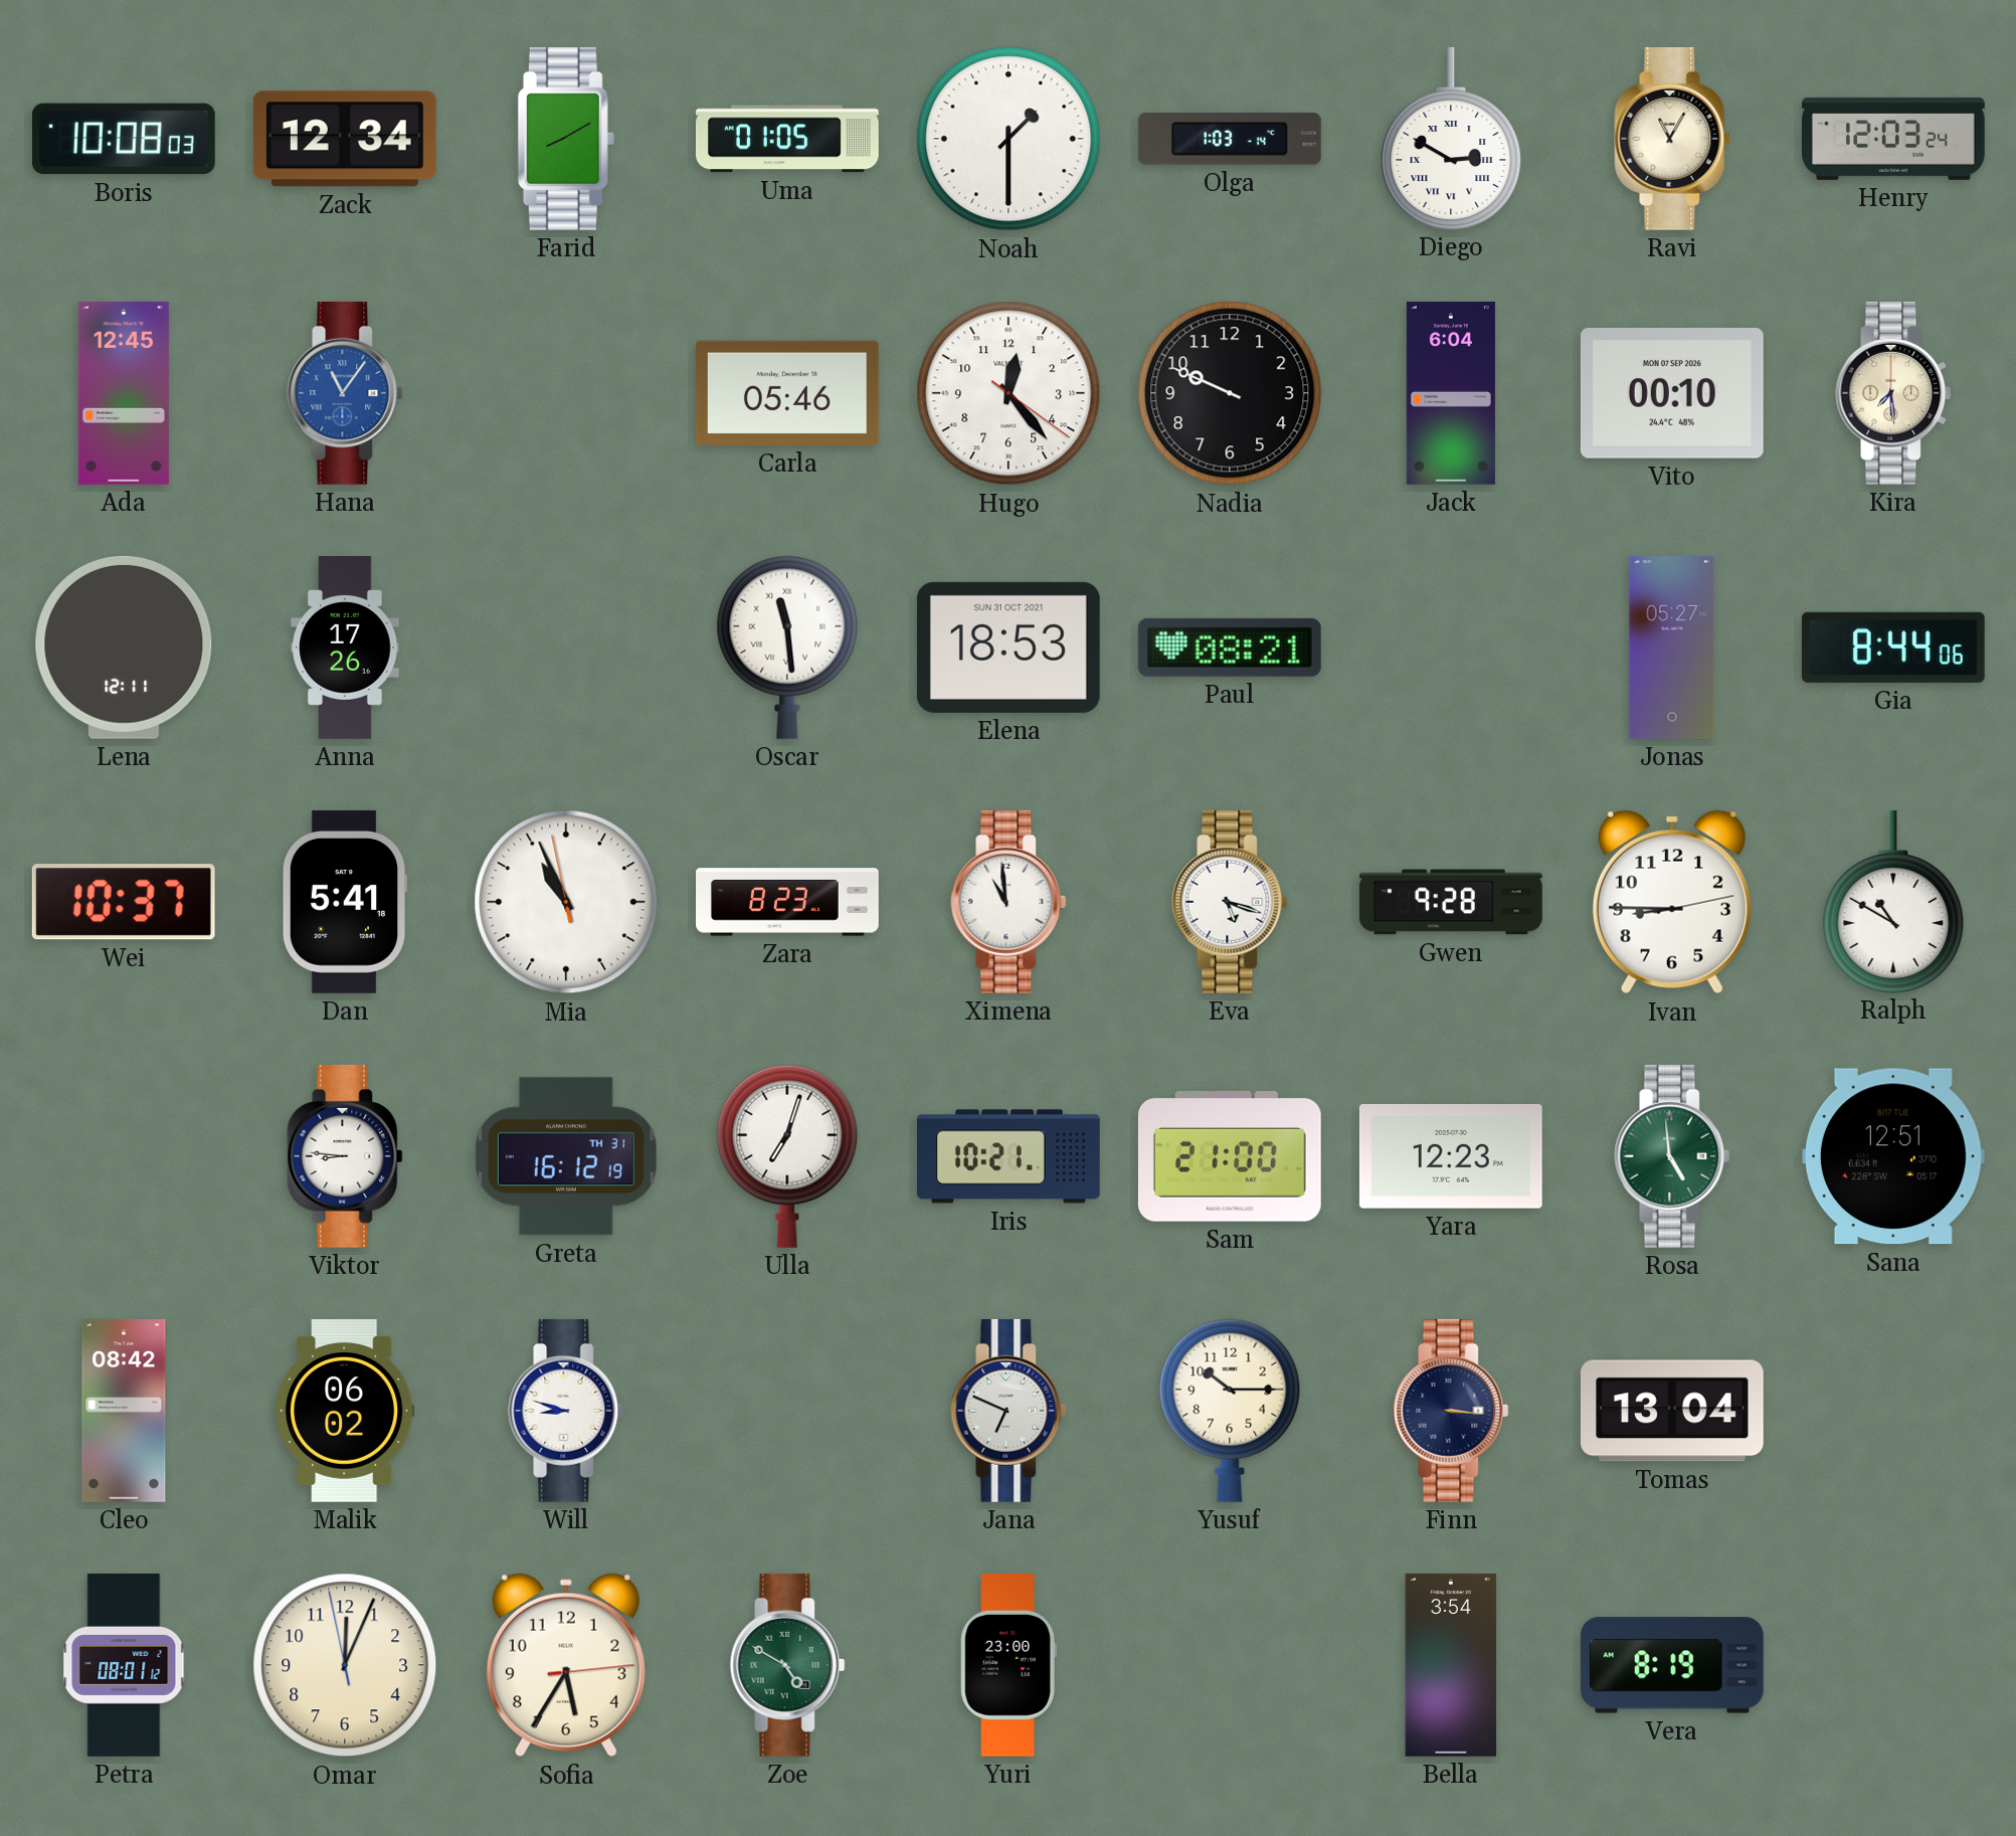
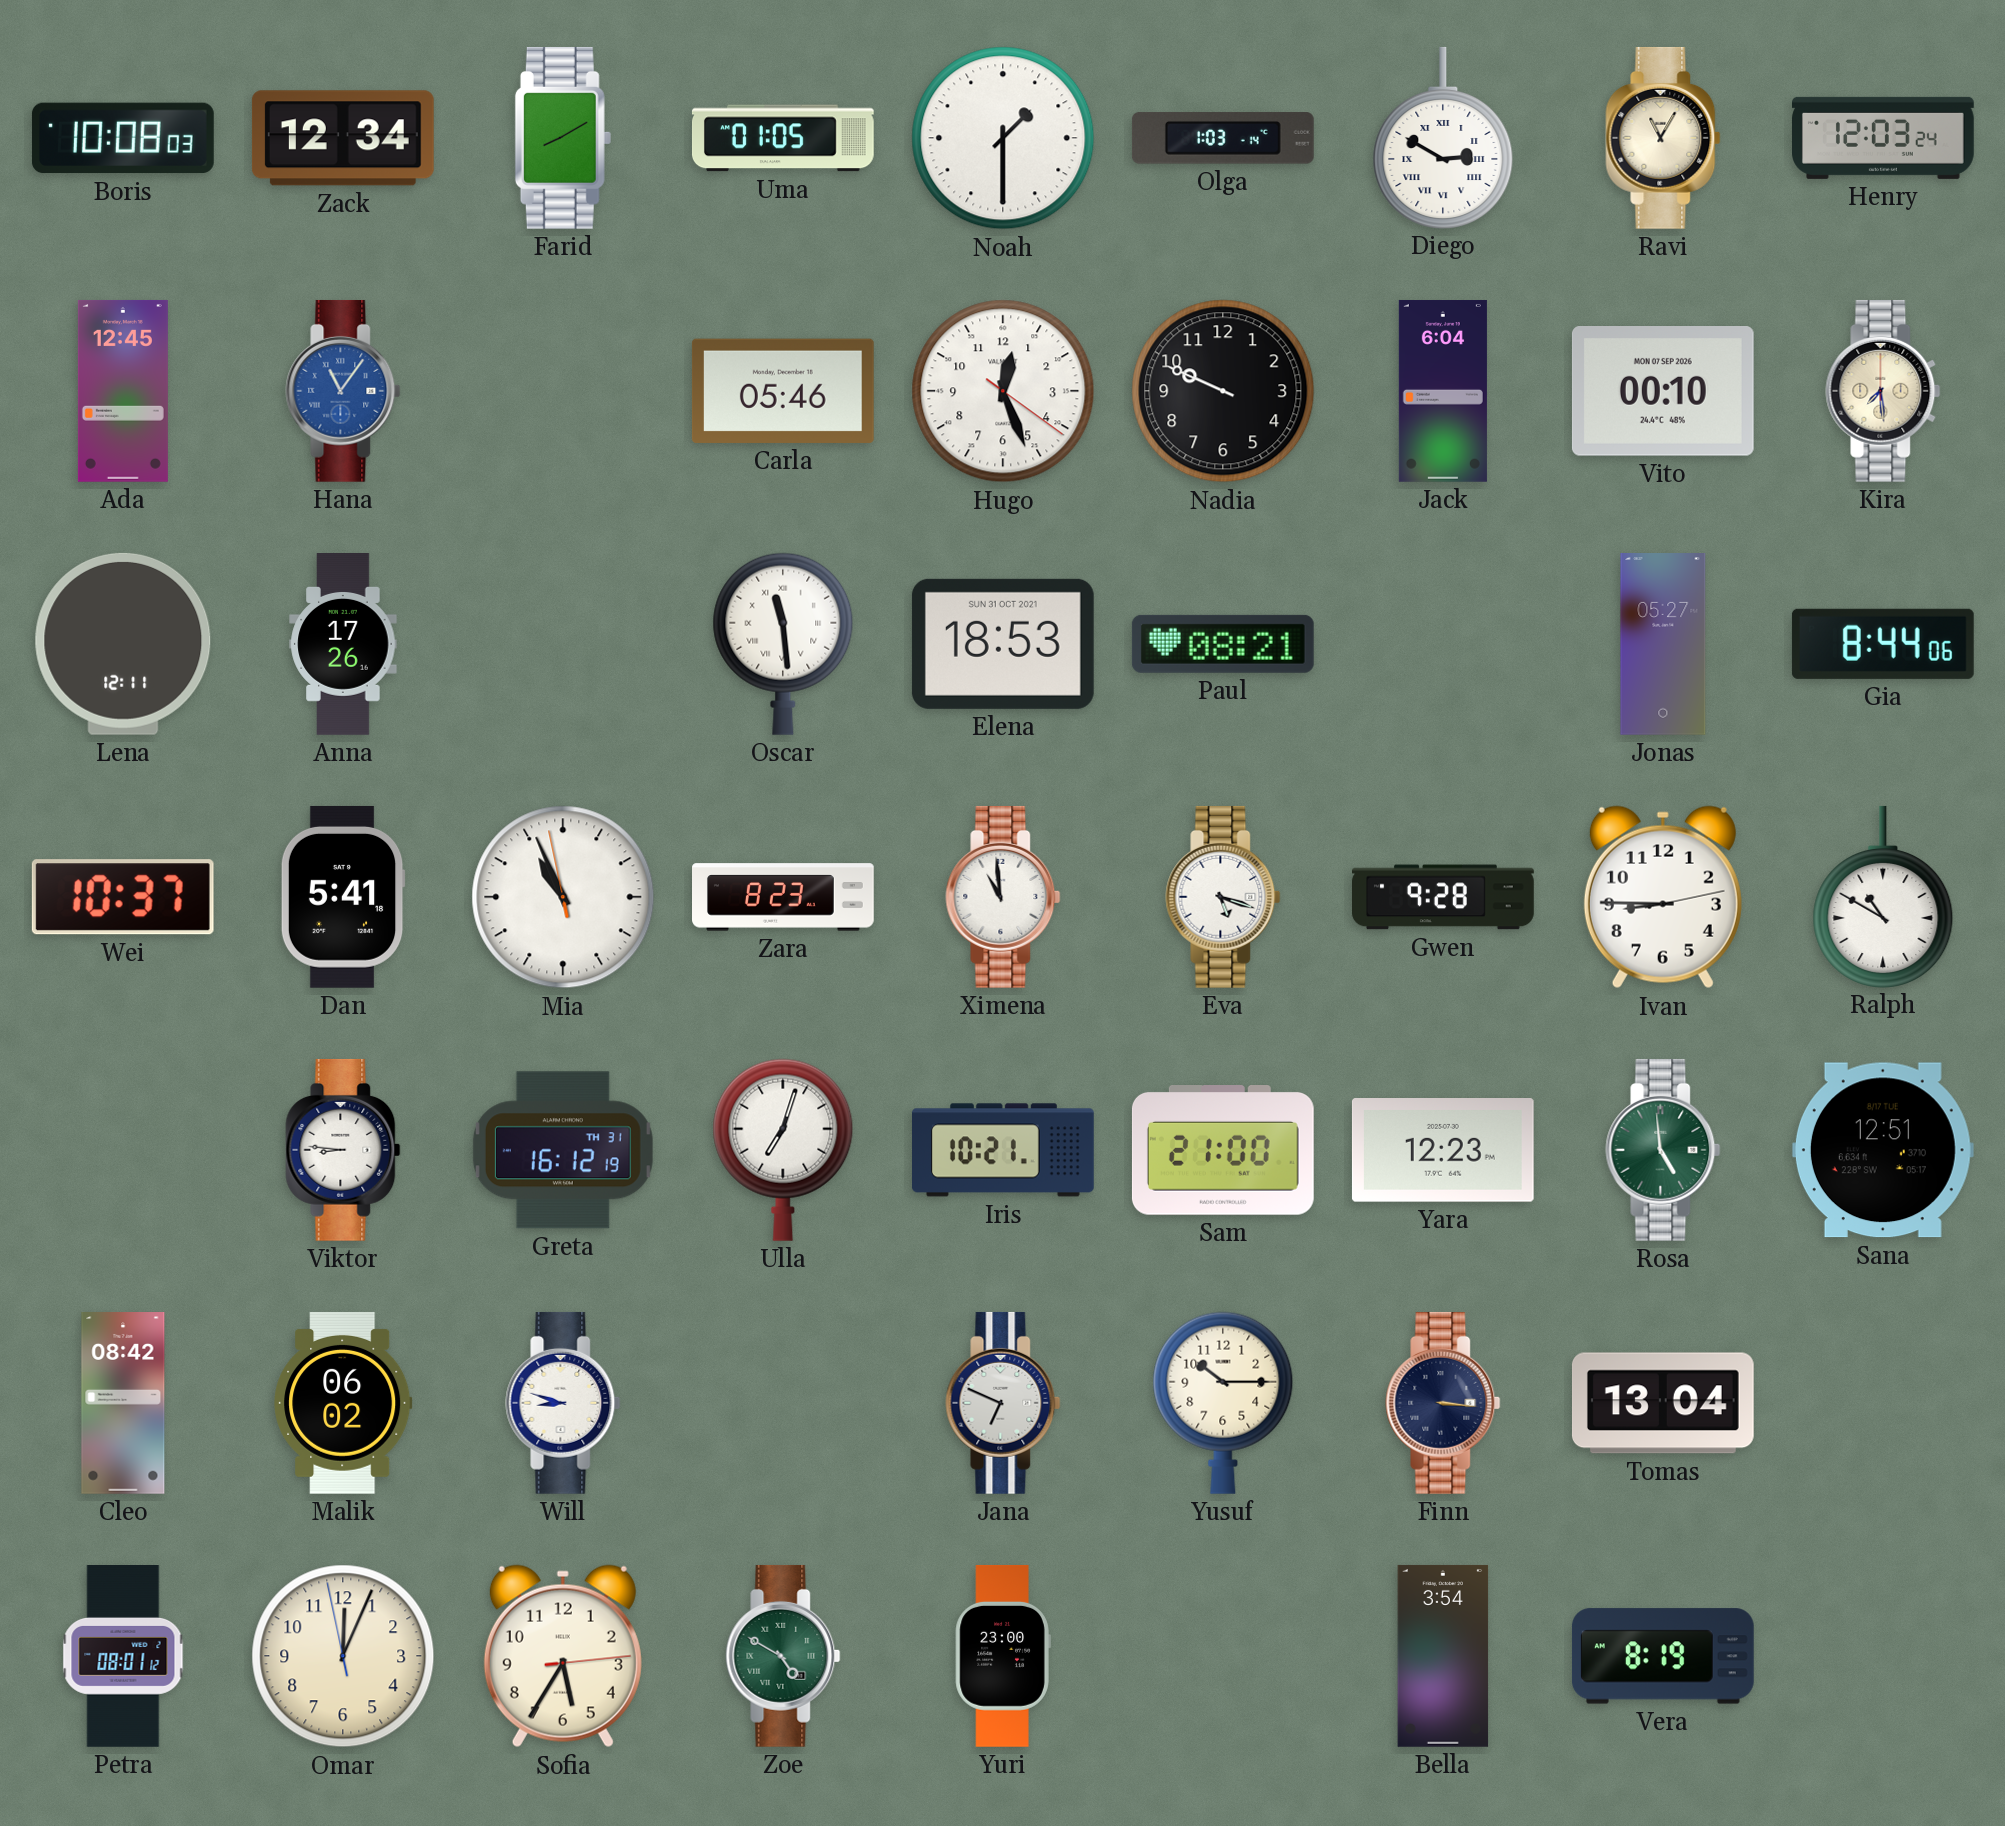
Hugo: 12:23 -> 12:26
